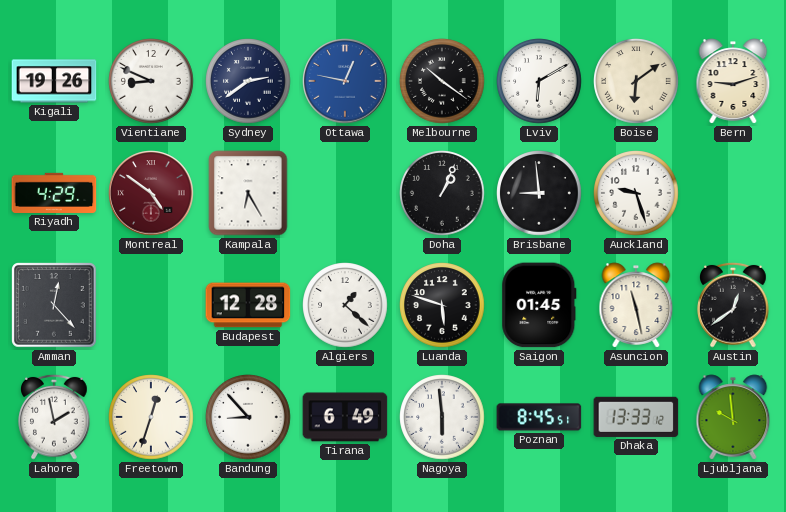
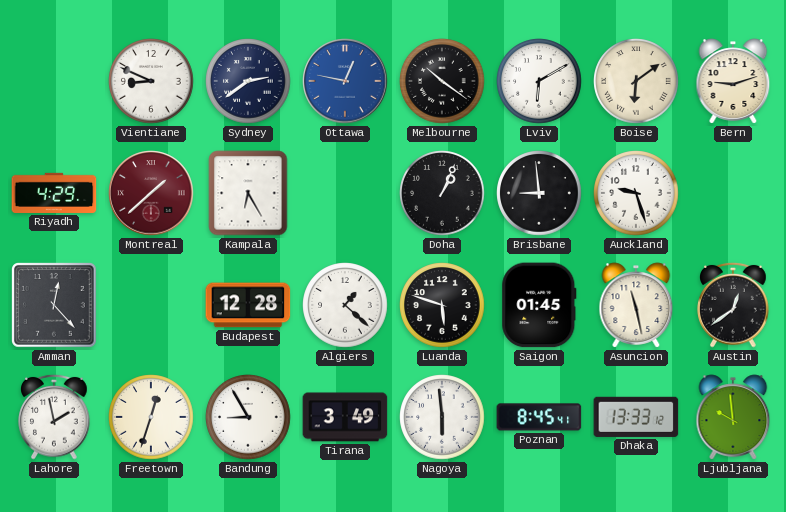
Kigali: 19:26 -> none
Montreal: 4:51 -> 1:38
Bandung: 8:53 -> 8:55
Tirana: 6:49 -> 3:49
Poznan: 8:45:51 -> 8:45:41
